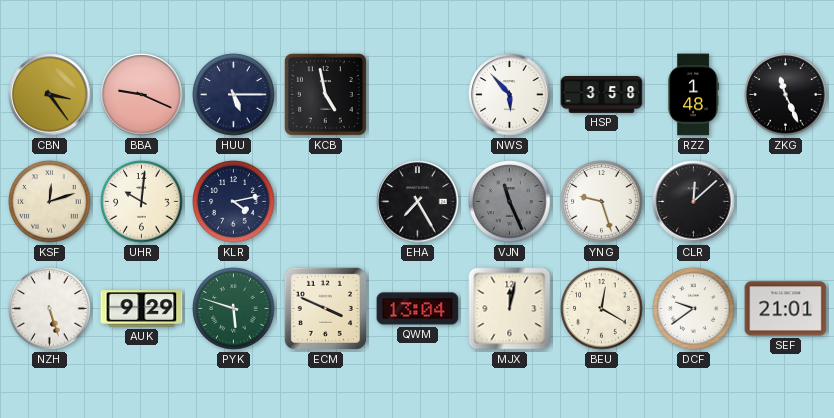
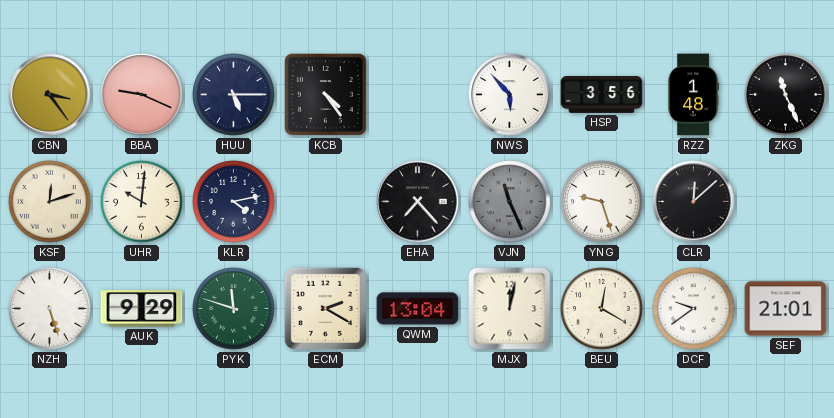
KCB: 4:58 -> 4:24
HSP: 3:58 -> 3:56
EHA: 7:25 -> 7:23
PYK: 5:48 -> 11:48
ECM: 3:49 -> 2:20
